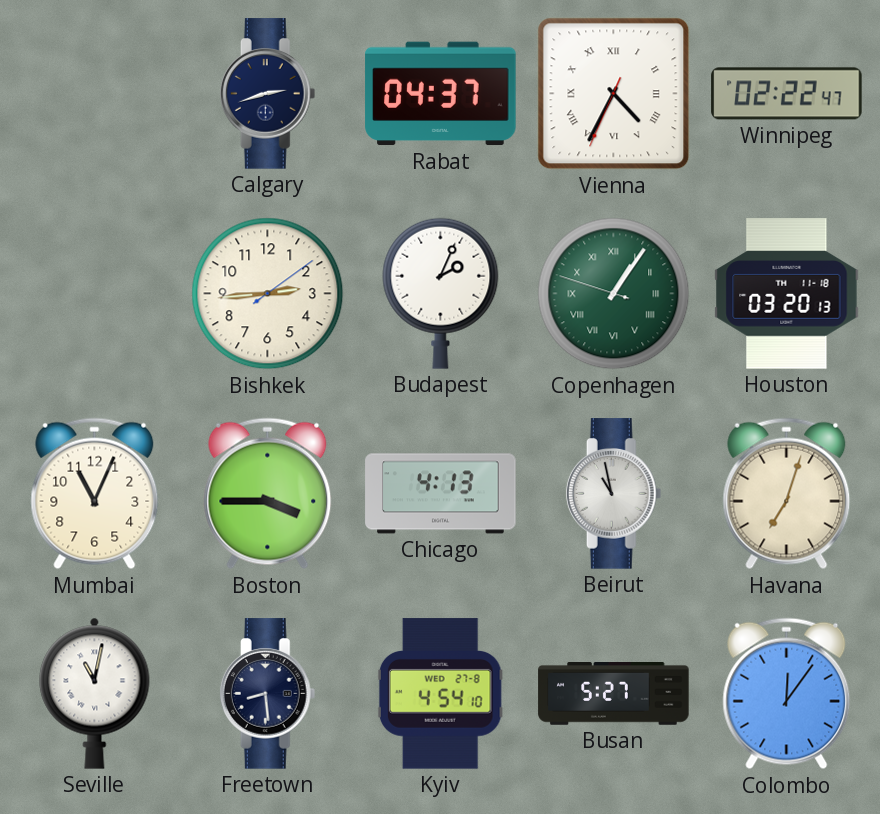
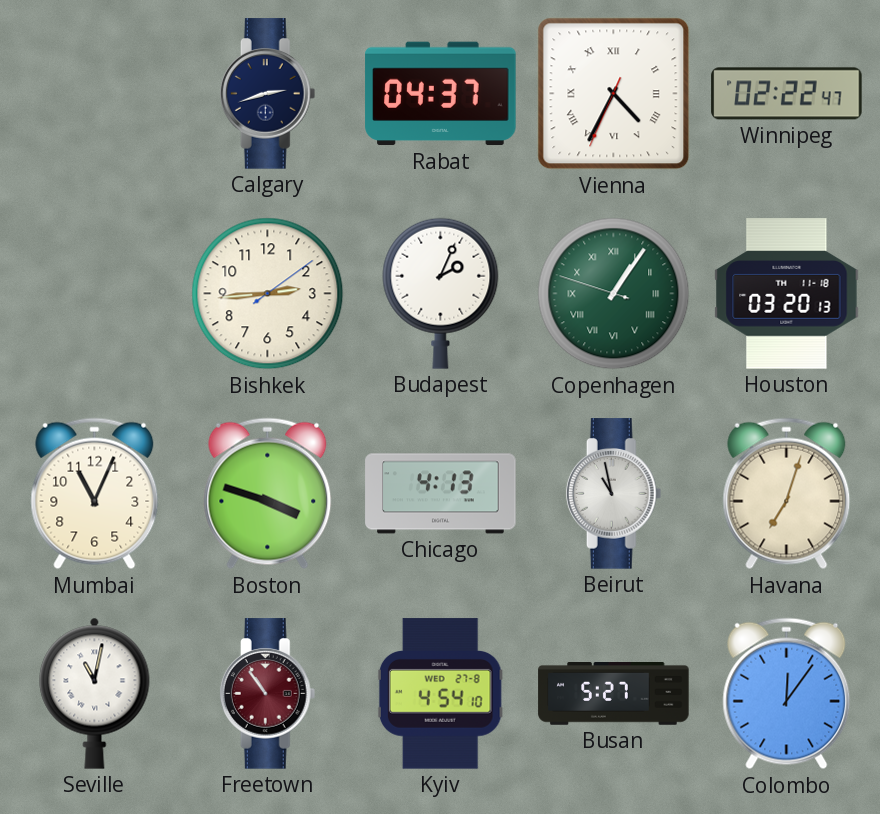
Boston: 3:45 -> 3:48
Freetown: 8:29 -> 10:54
Freetown dial: navy -> burgundy
